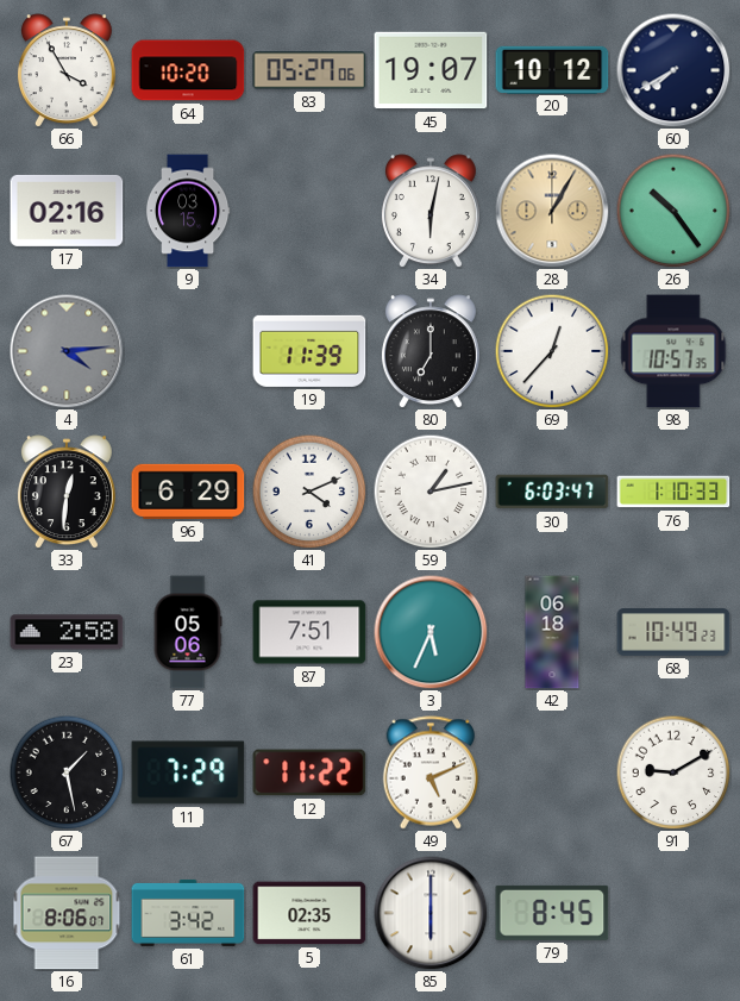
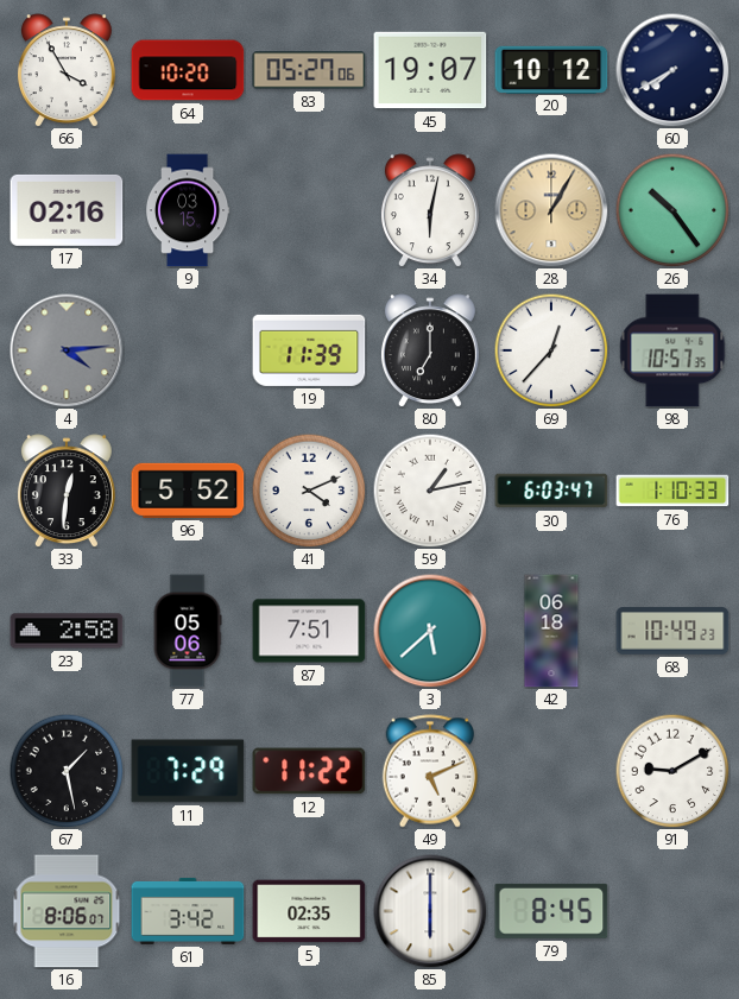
96: 6:29 -> 5:52
3: 5:34 -> 5:38
